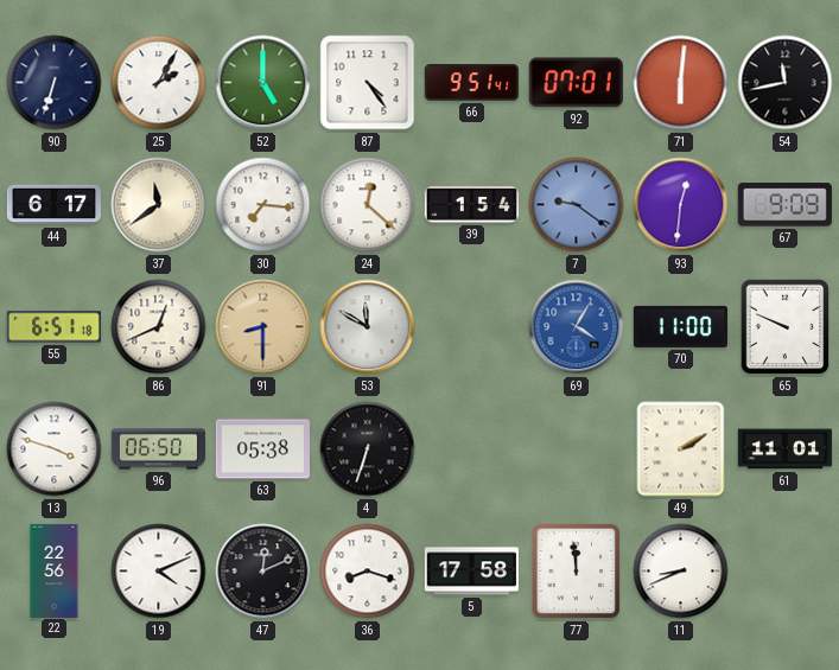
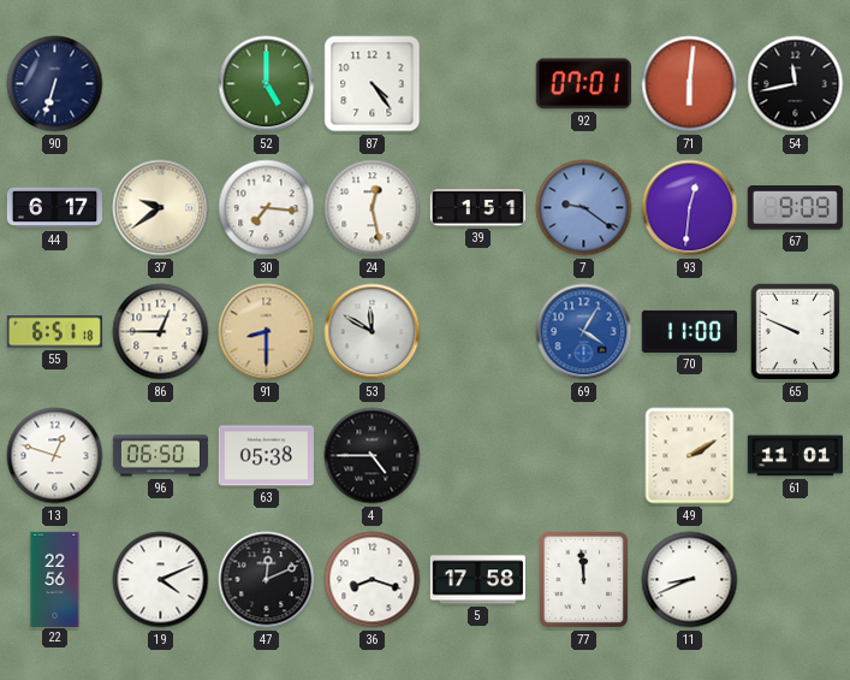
25: 2:05 -> none
66: 9:51 -> none
37: 11:39 -> 9:39
24: 12:22 -> 12:28
39: 1:54 -> 1:51
86: 12:41 -> 12:45
13: 3:48 -> 12:48
4: 6:33 -> 4:45
